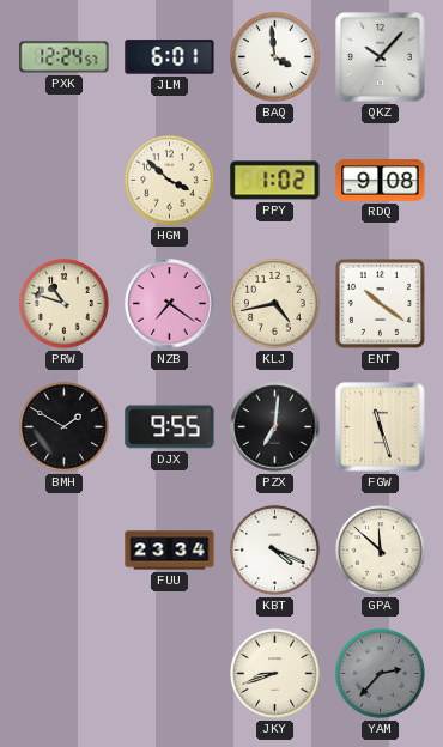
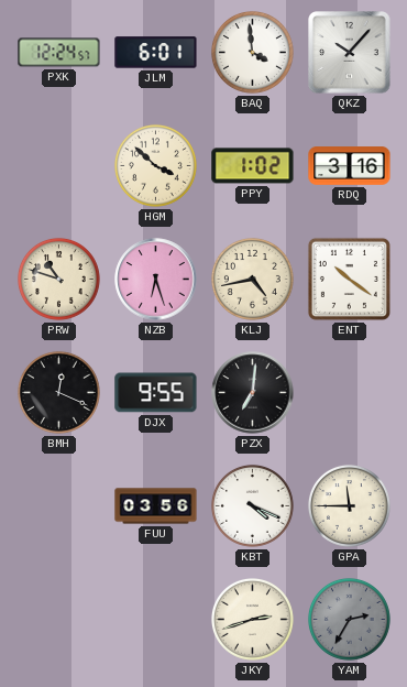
RDQ: 9:08 -> 3:16
NZB: 7:21 -> 6:27
BMH: 1:50 -> 12:19
FGW: 11:27 -> none
FUU: 23:34 -> 03:56
GPA: 11:52 -> 11:45
JKY: 8:42 -> 2:42
YAM: 2:37 -> 2:35
